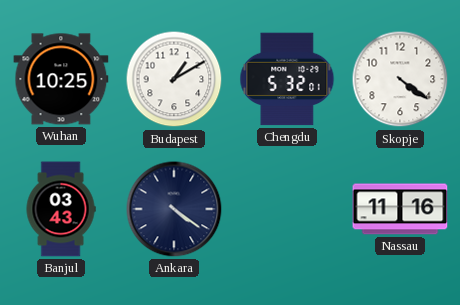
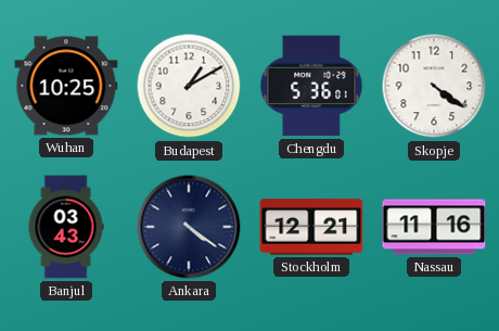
Chengdu: 5:32 -> 5:36
Stockholm: none -> 12:21
